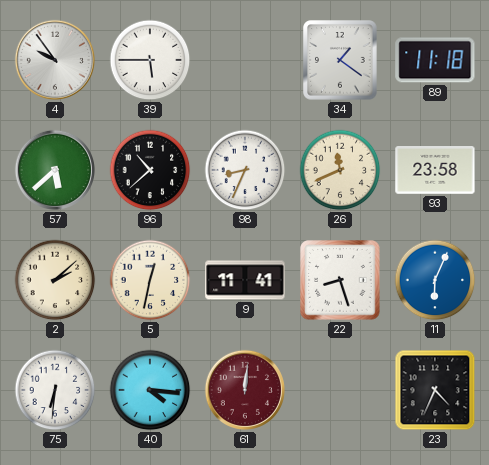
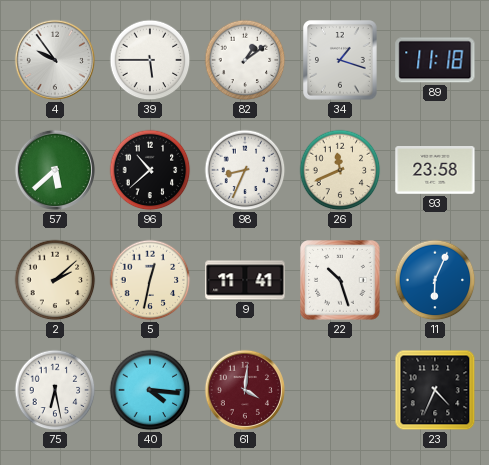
82: none -> 1:09
34: 1:21 -> 1:18
22: 8:27 -> 10:27
75: 6:31 -> 6:28
61: 12:01 -> 4:01
